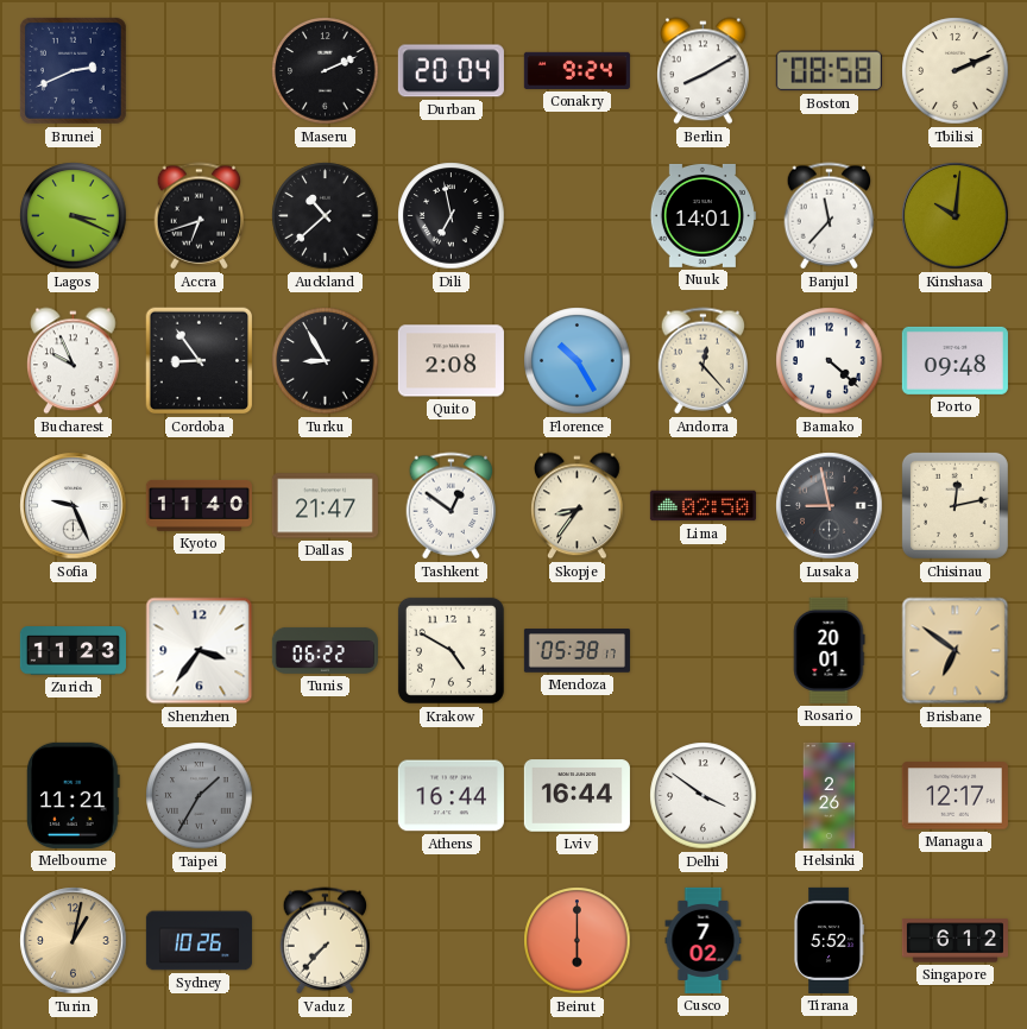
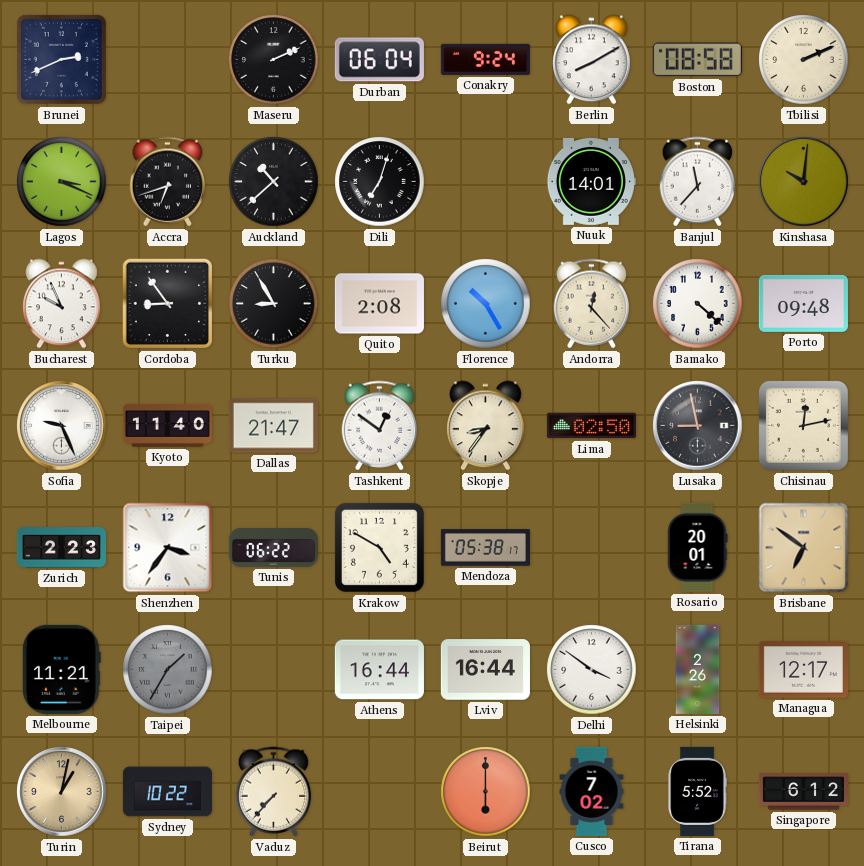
Durban: 20:04 -> 06:04
Dili: 6:58 -> 7:03
Zurich: 11:23 -> 2:23
Sydney: 10:26 -> 10:22
